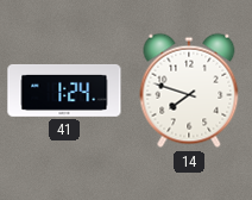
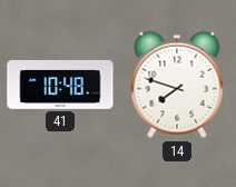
41: 1:24 -> 10:48
